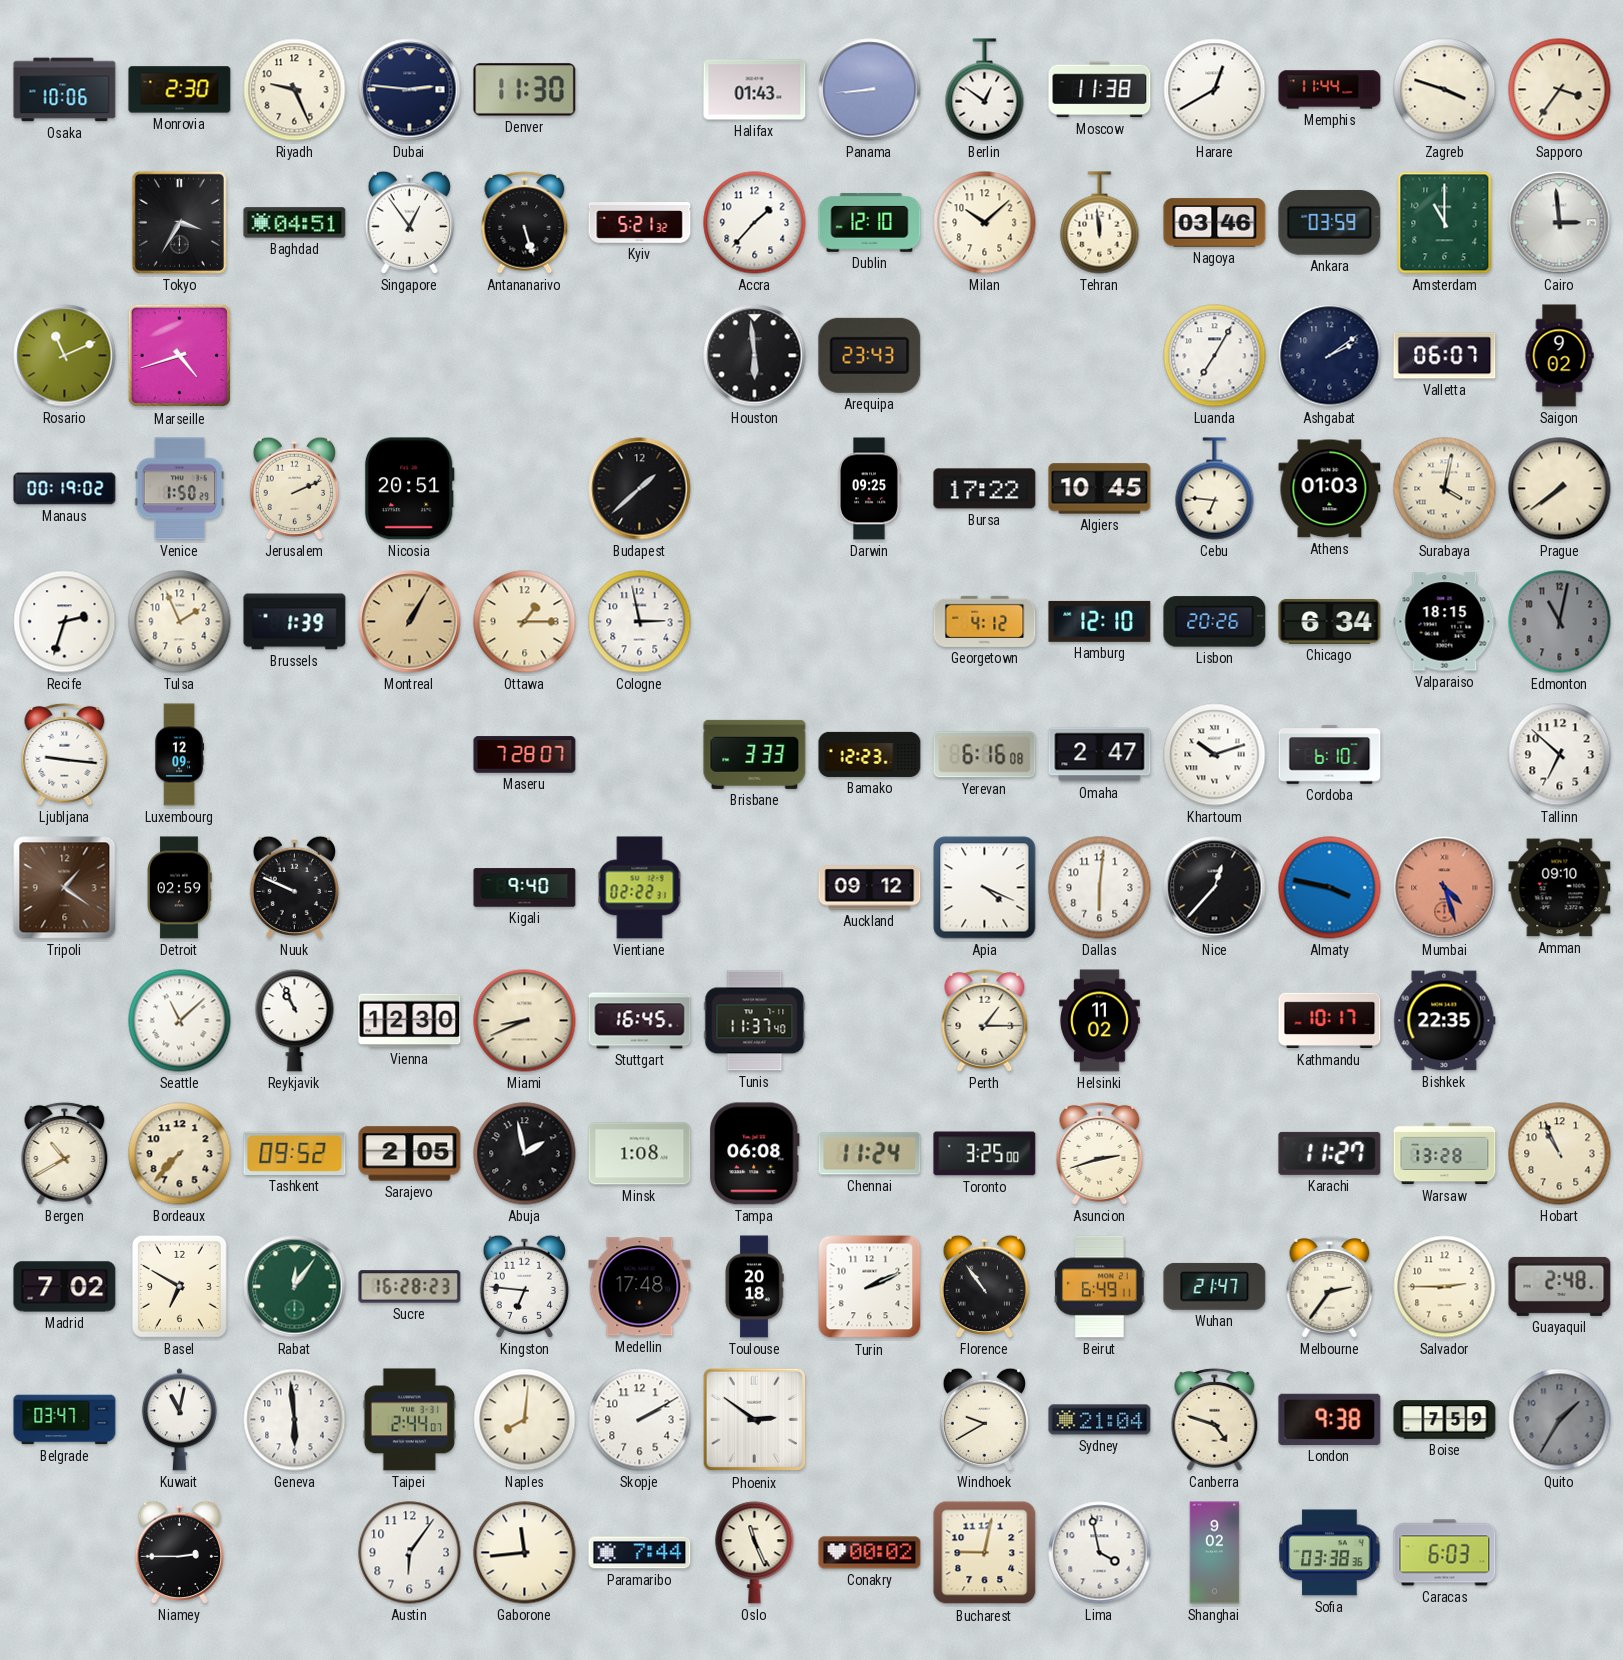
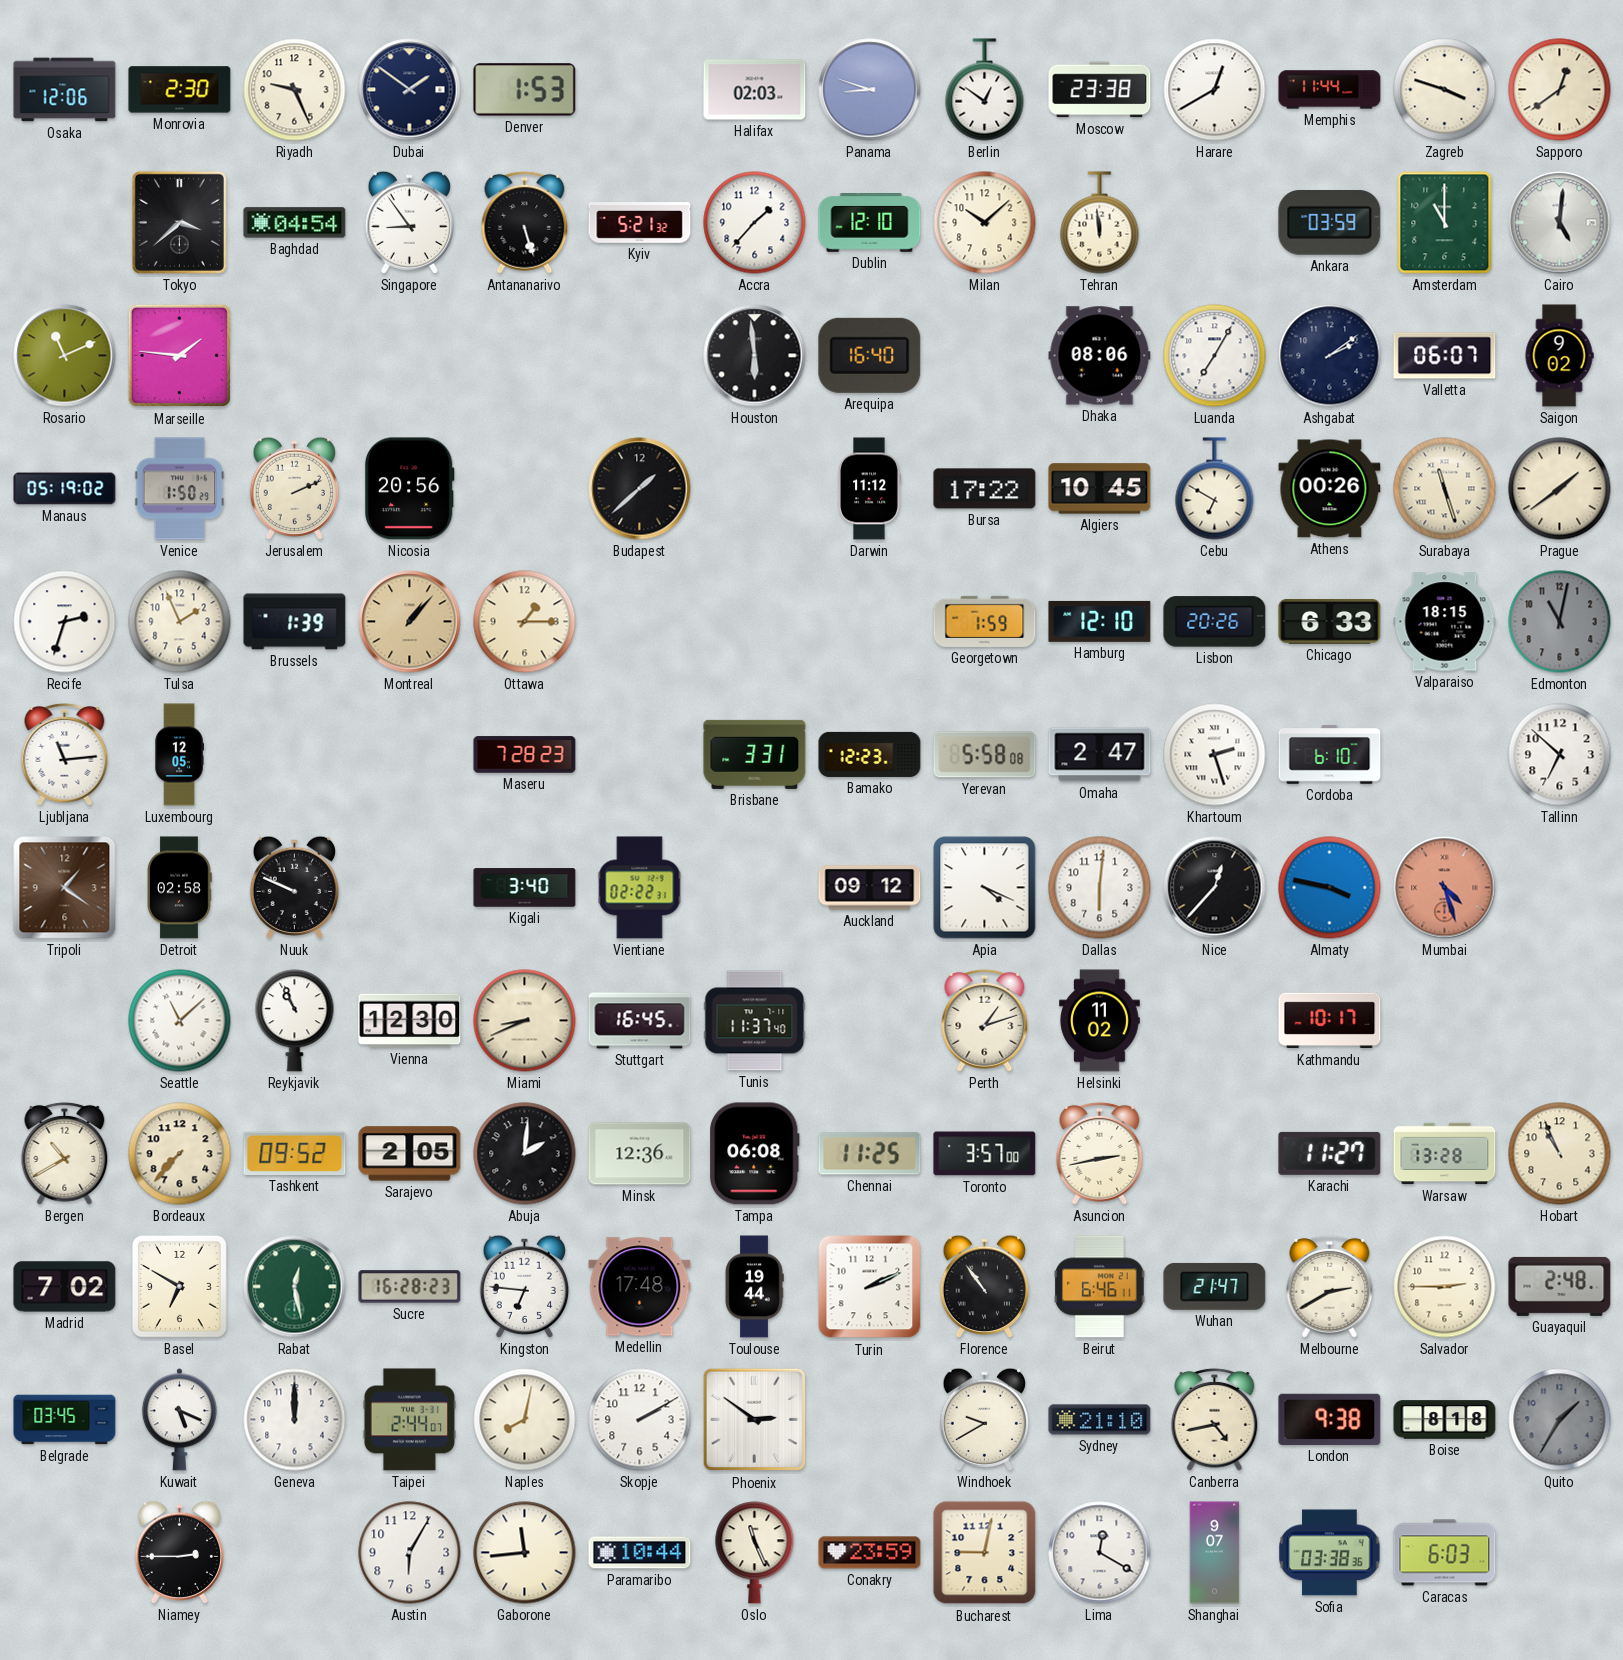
Osaka: 10:06 -> 12:06
Dubai: 2:46 -> 1:51
Denver: 11:30 -> 1:53
Halifax: 01:43 -> 02:03
Panama: 8:44 -> 8:48
Moscow: 11:38 -> 23:38
Sapporo: 3:36 -> 12:39
Tokyo: 3:35 -> 3:38
Baghdad: 04:51 -> 04:54
Singapore: 12:54 -> 8:54
Nagoya: 03:46 -> none
Cairo: 2:59 -> 5:01
Marseille: 4:42 -> 1:46
Arequipa: 23:43 -> 16:40
Dhaka: none -> 08:06
Manaus: 00:19 -> 05:19
Nicosia: 20:51 -> 20:56
Darwin: 09:25 -> 11:12
Cebu: 6:46 -> 6:50
Athens: 01:03 -> 00:26
Surabaya: 4:02 -> 11:27
Prague: 7:39 -> 1:39
Montreal: 1:05 -> 1:07
Cologne: 2:58 -> none
Georgetown: 4:12 -> 1:59
Chicago: 6:34 -> 6:33
Ljubljana: 9:16 -> 11:14
Luxembourg: 12:09 -> 12:05
Maseru: 7:28:07 -> 7:28:23
Brisbane: 3:33 -> 3:31
Yerevan: 6:16 -> 5:58
Khartoum: 10:12 -> 2:27
Detroit: 02:59 -> 02:58
Kigali: 9:40 -> 3:40
Amman: 09:10 -> none
Perth: 1:15 -> 1:12
Bishkek: 22:35 -> none
Abuja: 1:58 -> 2:01
Minsk: 1:08 -> 12:36
Chennai: 11:24 -> 11:25
Toronto: 3:25 -> 3:57
Asuncion: 2:42 -> 2:43
Rabat: 12:06 -> 12:28
Toulouse: 20:18 -> 19:44
Beirut: 6:49 -> 6:46
Melbourne: 2:36 -> 2:40
Belgrade: 03:47 -> 03:45
Kuwait: 11:02 -> 5:19
Geneva: 5:59 -> 12:00
Naples: 8:01 -> 8:02
Sydney: 21:04 -> 21:10
Canberra: 4:48 -> 4:43
Boise: 7:59 -> 8:18
Austin: 6:06 -> 6:05
Paramaribo: 7:44 -> 10:44
Conakry: 00:02 -> 23:59
Lima: 3:58 -> 12:20
Shanghai: 9:02 -> 9:07
